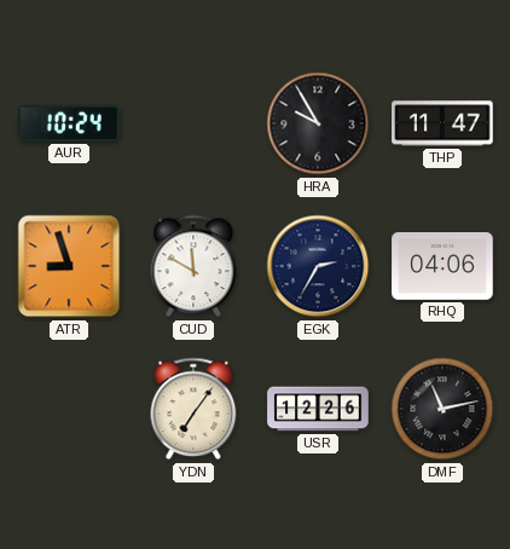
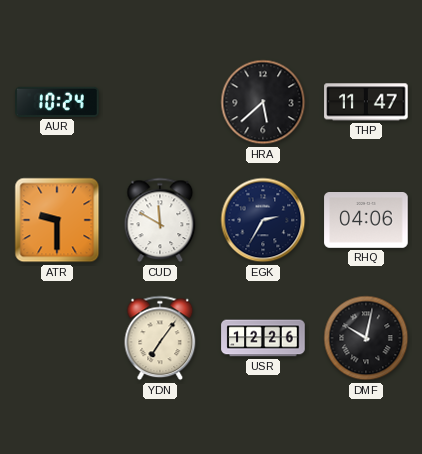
HRA: 9:55 -> 5:38
ATR: 8:57 -> 9:30
DMF: 11:13 -> 10:02
